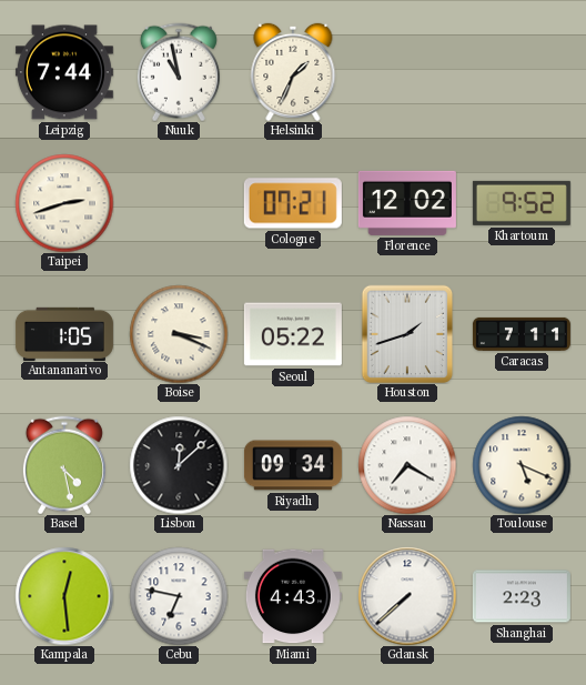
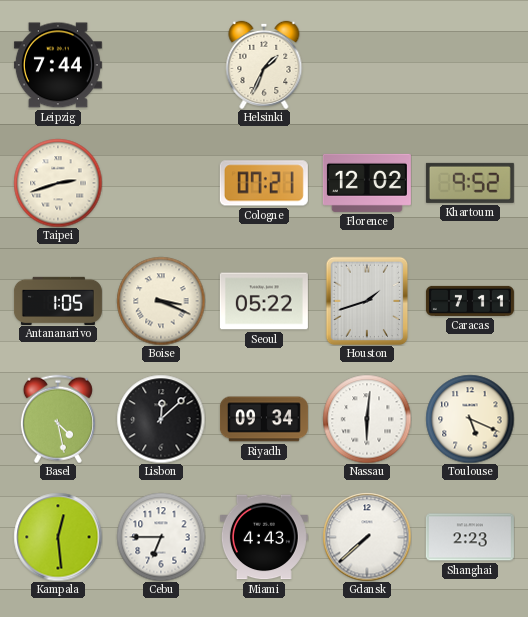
Nuuk: 10:58 -> none
Nassau: 7:20 -> 6:01
Cebu: 6:47 -> 6:45
